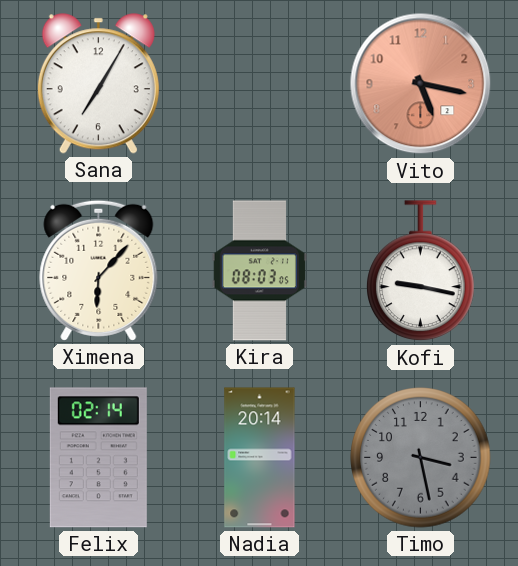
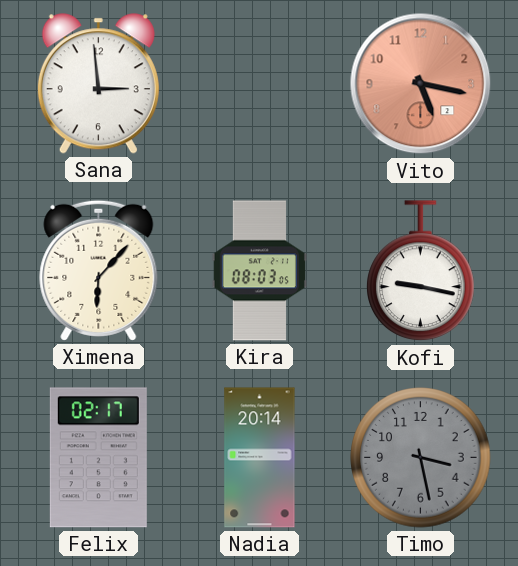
Sana: 7:05 -> 2:59
Felix: 02:14 -> 02:17
